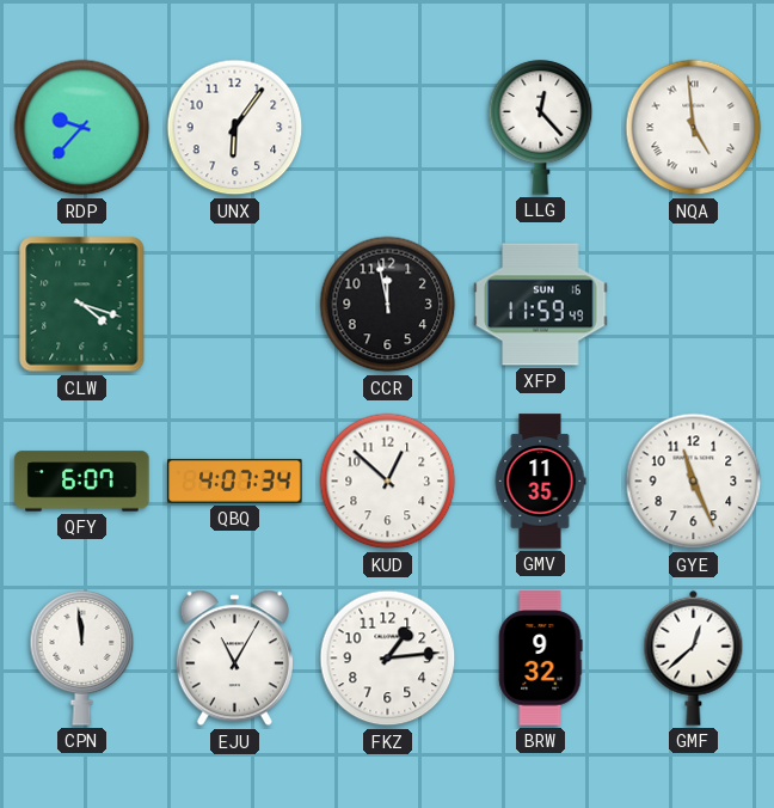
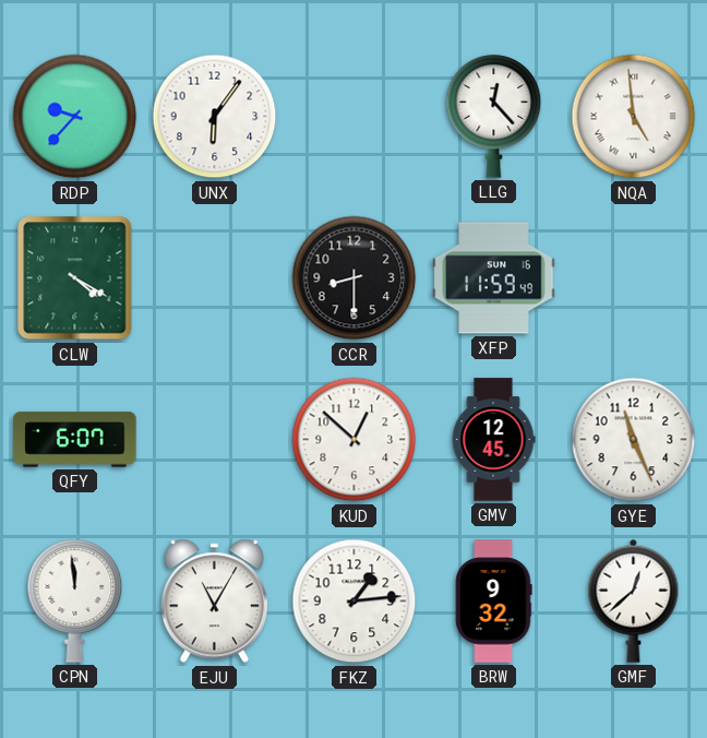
CLW: 4:18 -> 4:20
CCR: 11:58 -> 8:30
QBQ: 4:07 -> none
GMV: 11:35 -> 12:45
